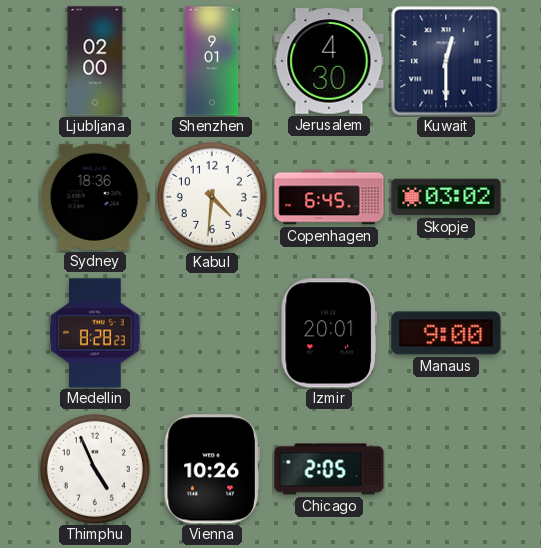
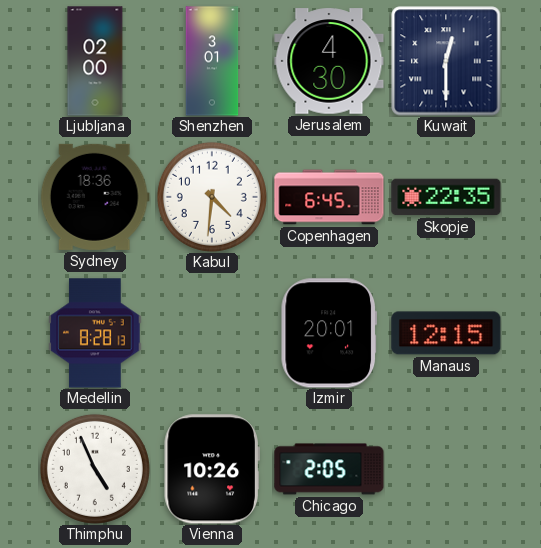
Shenzhen: 9:01 -> 3:01
Skopje: 03:02 -> 22:35
Medellin: 8:28:23 -> 8:28:13
Manaus: 9:00 -> 12:15
